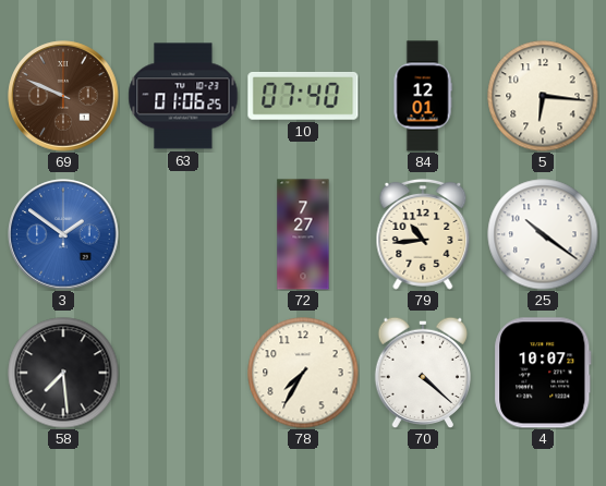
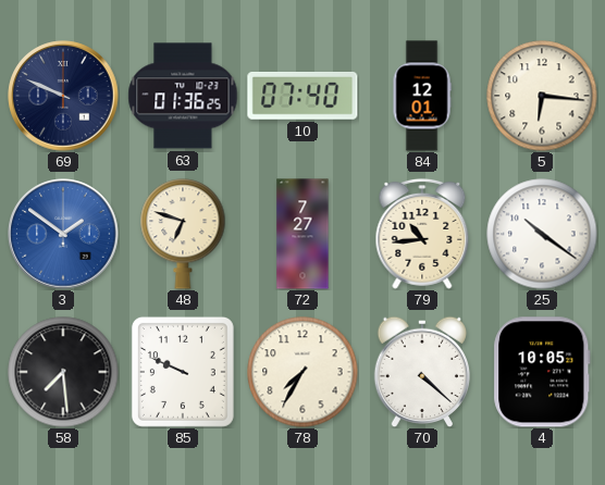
69 dial: brown -> navy
63: 01:06 -> 01:36
48: none -> 6:48
85: none -> 9:49
4: 10:07 -> 10:05
